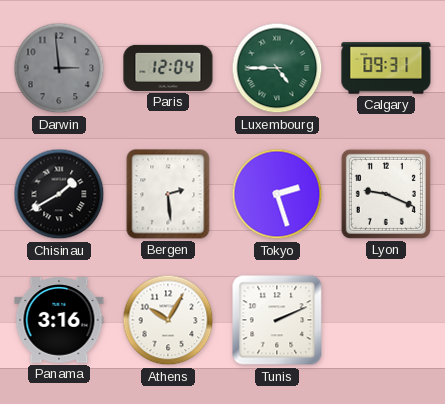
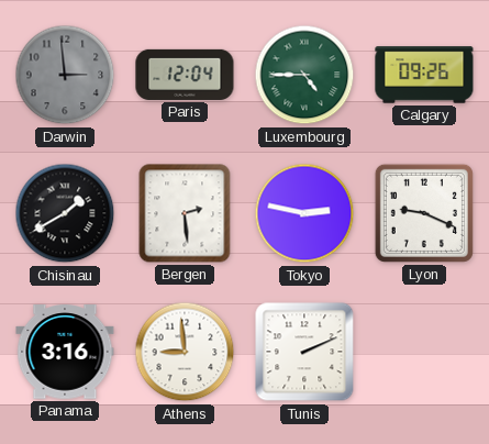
Calgary: 09:31 -> 09:26
Tokyo: 2:27 -> 2:47
Athens: 10:05 -> 8:59
